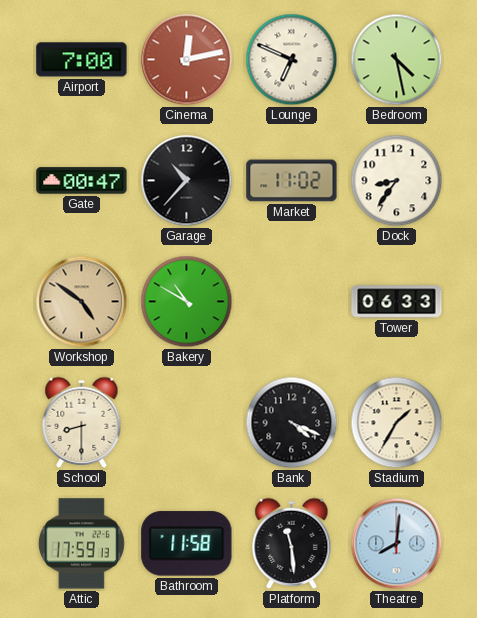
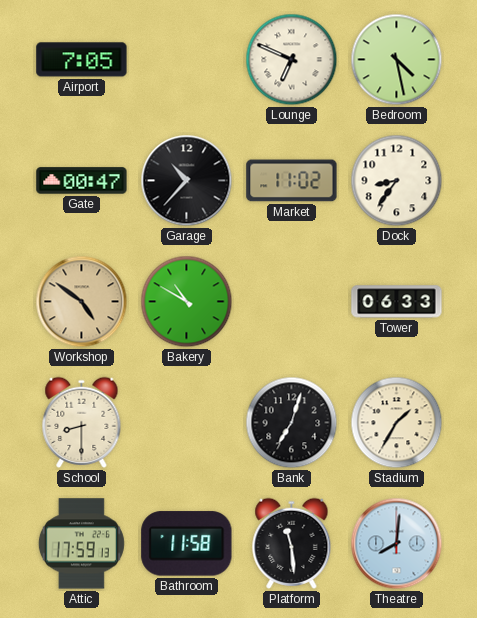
Airport: 7:00 -> 7:05
Cinema: 12:13 -> none
Bank: 4:19 -> 7:03
